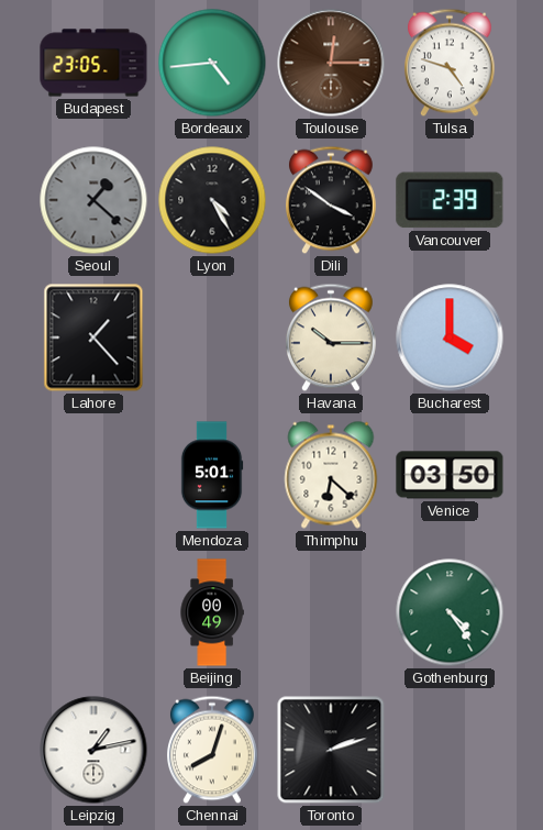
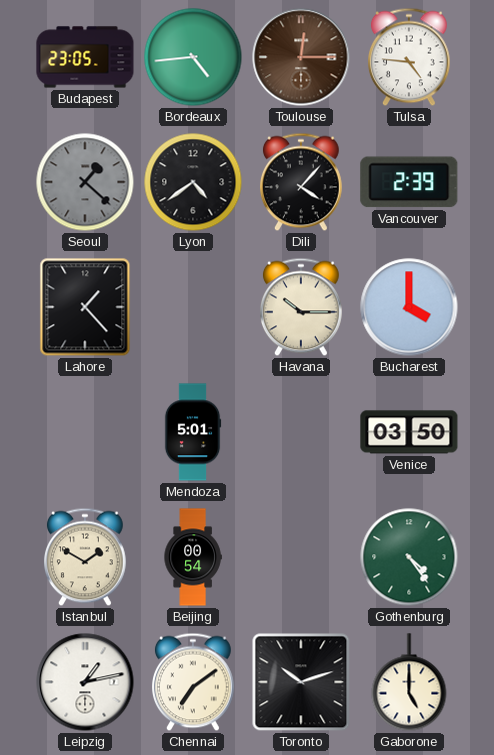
Tulsa: 4:48 -> 4:46
Lyon: 4:25 -> 4:39
Dili: 3:51 -> 4:07
Thimphu: 6:22 -> none
Istanbul: none -> 1:50
Beijing: 00:49 -> 00:54
Chennai: 8:03 -> 7:09
Toronto: 2:12 -> 10:12
Gaborone: none -> 5:00
